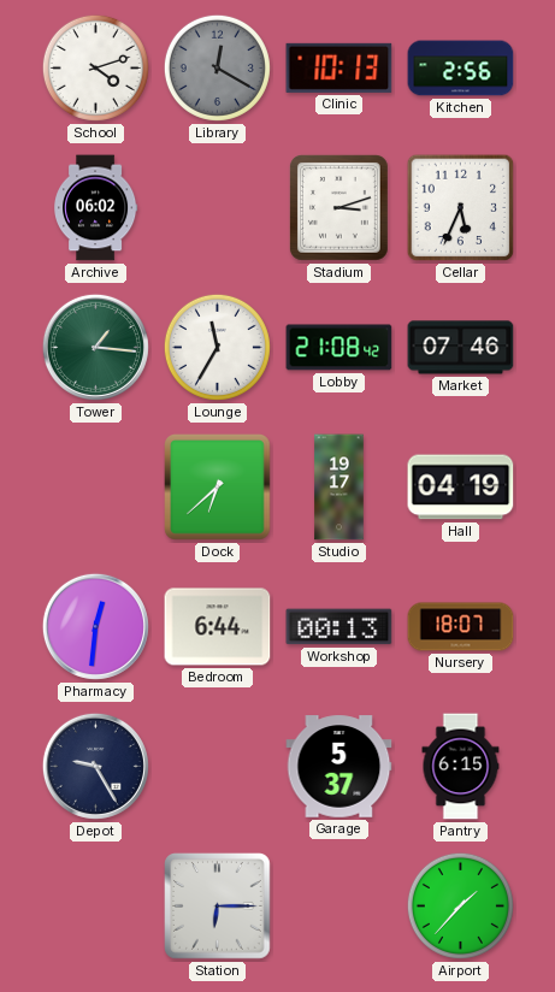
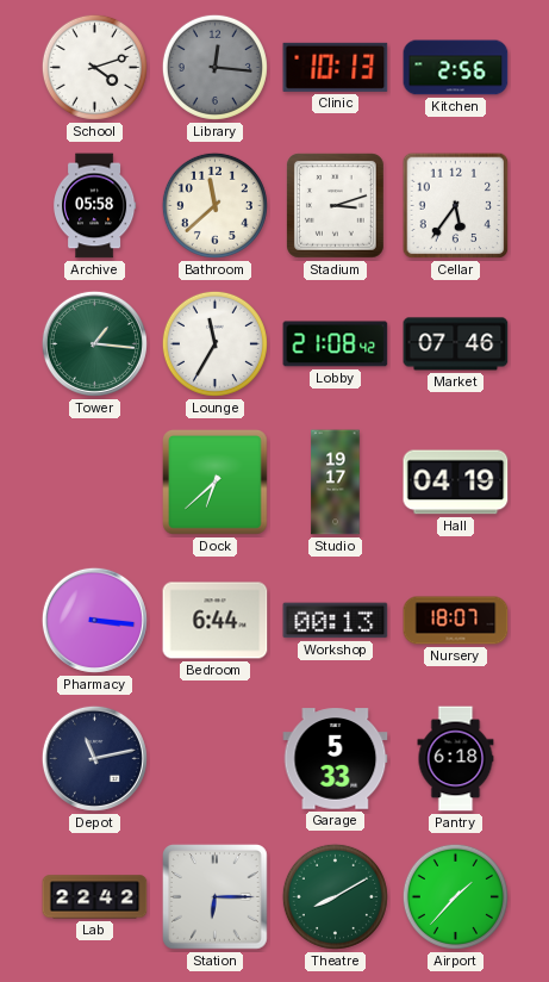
Library: 12:20 -> 12:16
Archive: 06:02 -> 05:58
Bathroom: none -> 11:38
Cellar: 5:34 -> 5:36
Pharmacy: 12:31 -> 3:16
Depot: 9:25 -> 11:13
Garage: 5:37 -> 5:33
Pantry: 6:15 -> 6:18
Lab: none -> 22:42
Theatre: none -> 8:10
